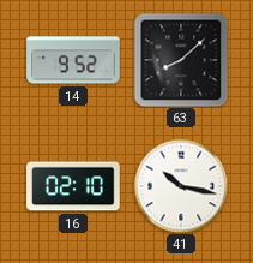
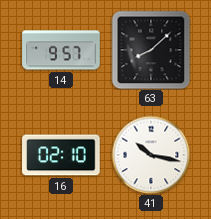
14: 9:52 -> 9:57
